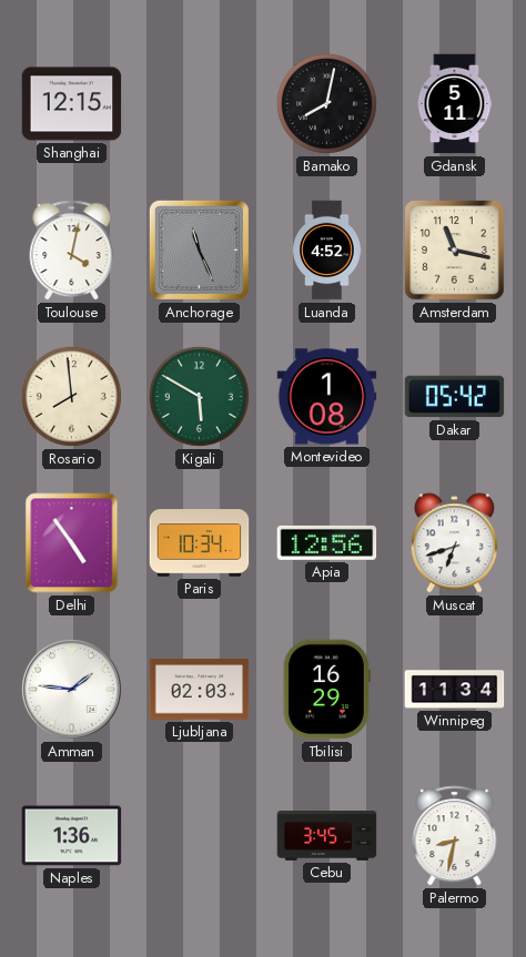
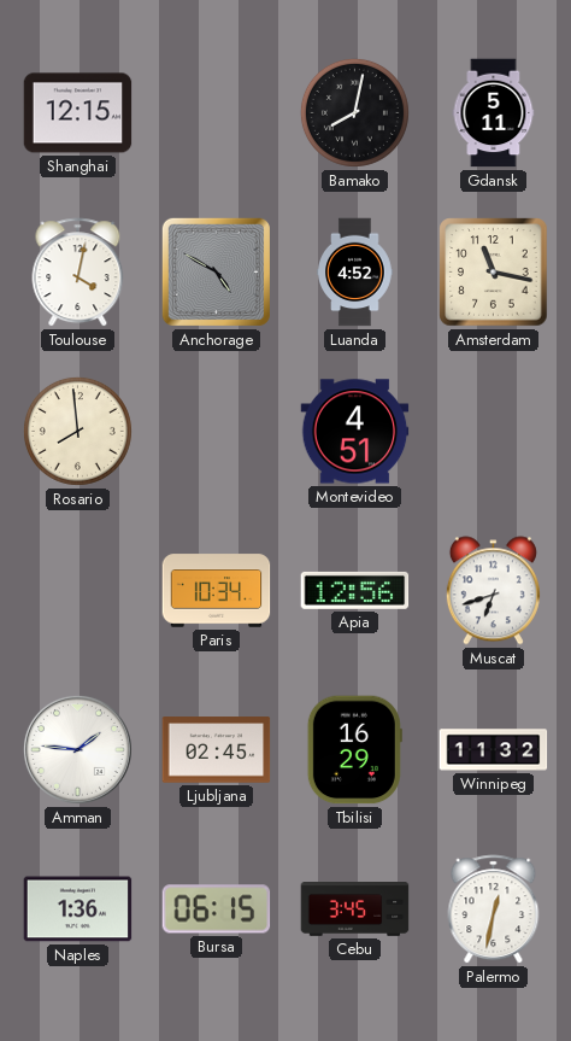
Anchorage: 11:26 -> 4:50
Kigali: 5:50 -> none
Montevideo: 1:08 -> 4:51
Dakar: 05:42 -> none
Delhi: 4:54 -> none
Ljubljana: 02:03 -> 02:45
Winnipeg: 11:34 -> 11:32
Bursa: none -> 06:15
Palermo: 8:32 -> 12:32
